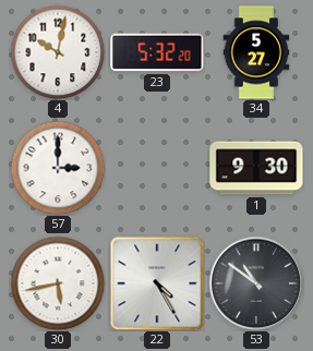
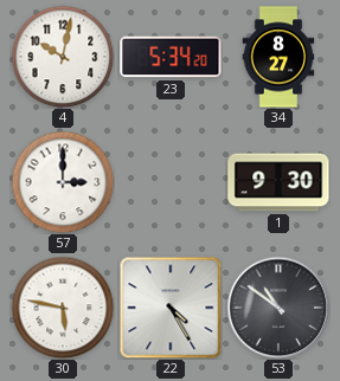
23: 5:32 -> 5:34
34: 5:27 -> 8:27
30: 5:43 -> 5:47
